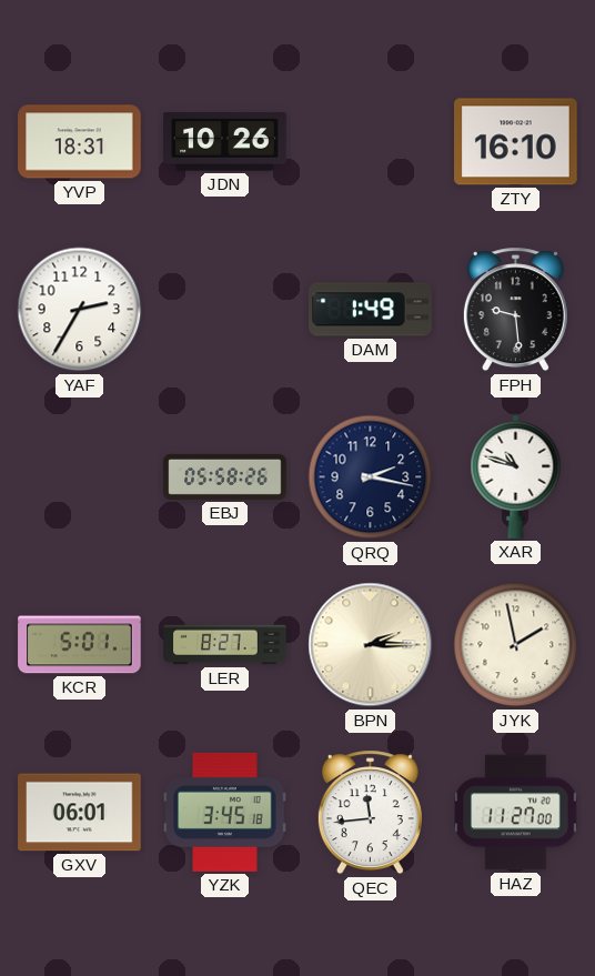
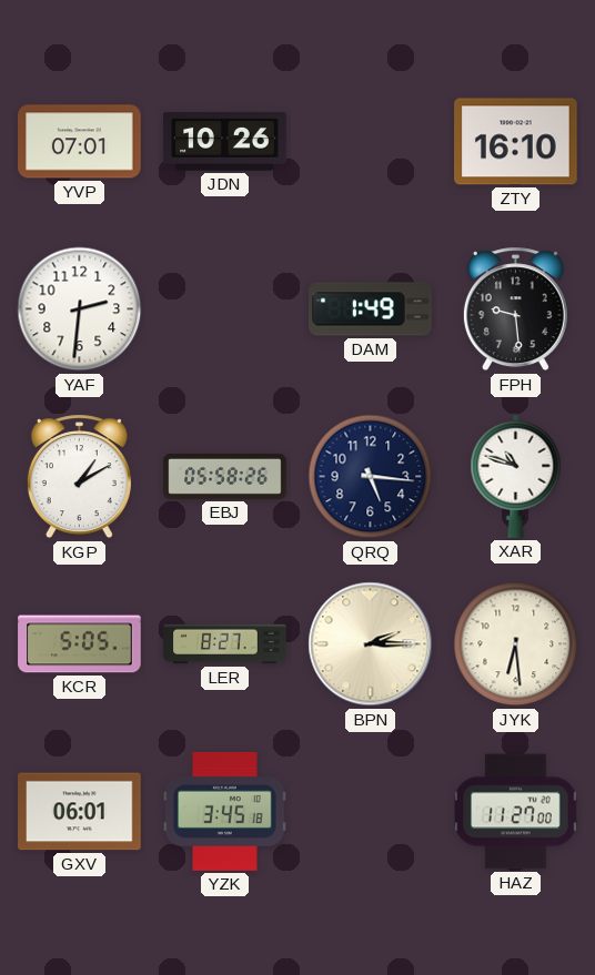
YVP: 18:31 -> 07:01
YAF: 2:35 -> 2:31
KGP: none -> 1:10
QRQ: 2:17 -> 5:16
KCR: 5:01 -> 5:05
JYK: 1:58 -> 6:29
QEC: 11:44 -> none
